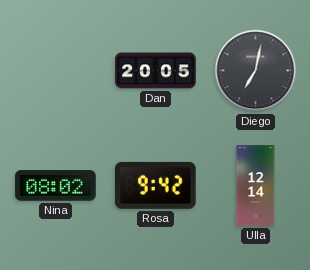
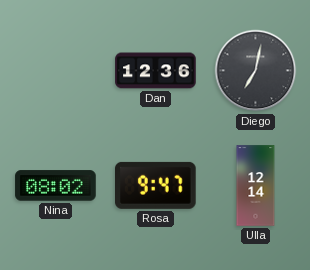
Dan: 20:05 -> 12:36
Rosa: 9:42 -> 9:47
